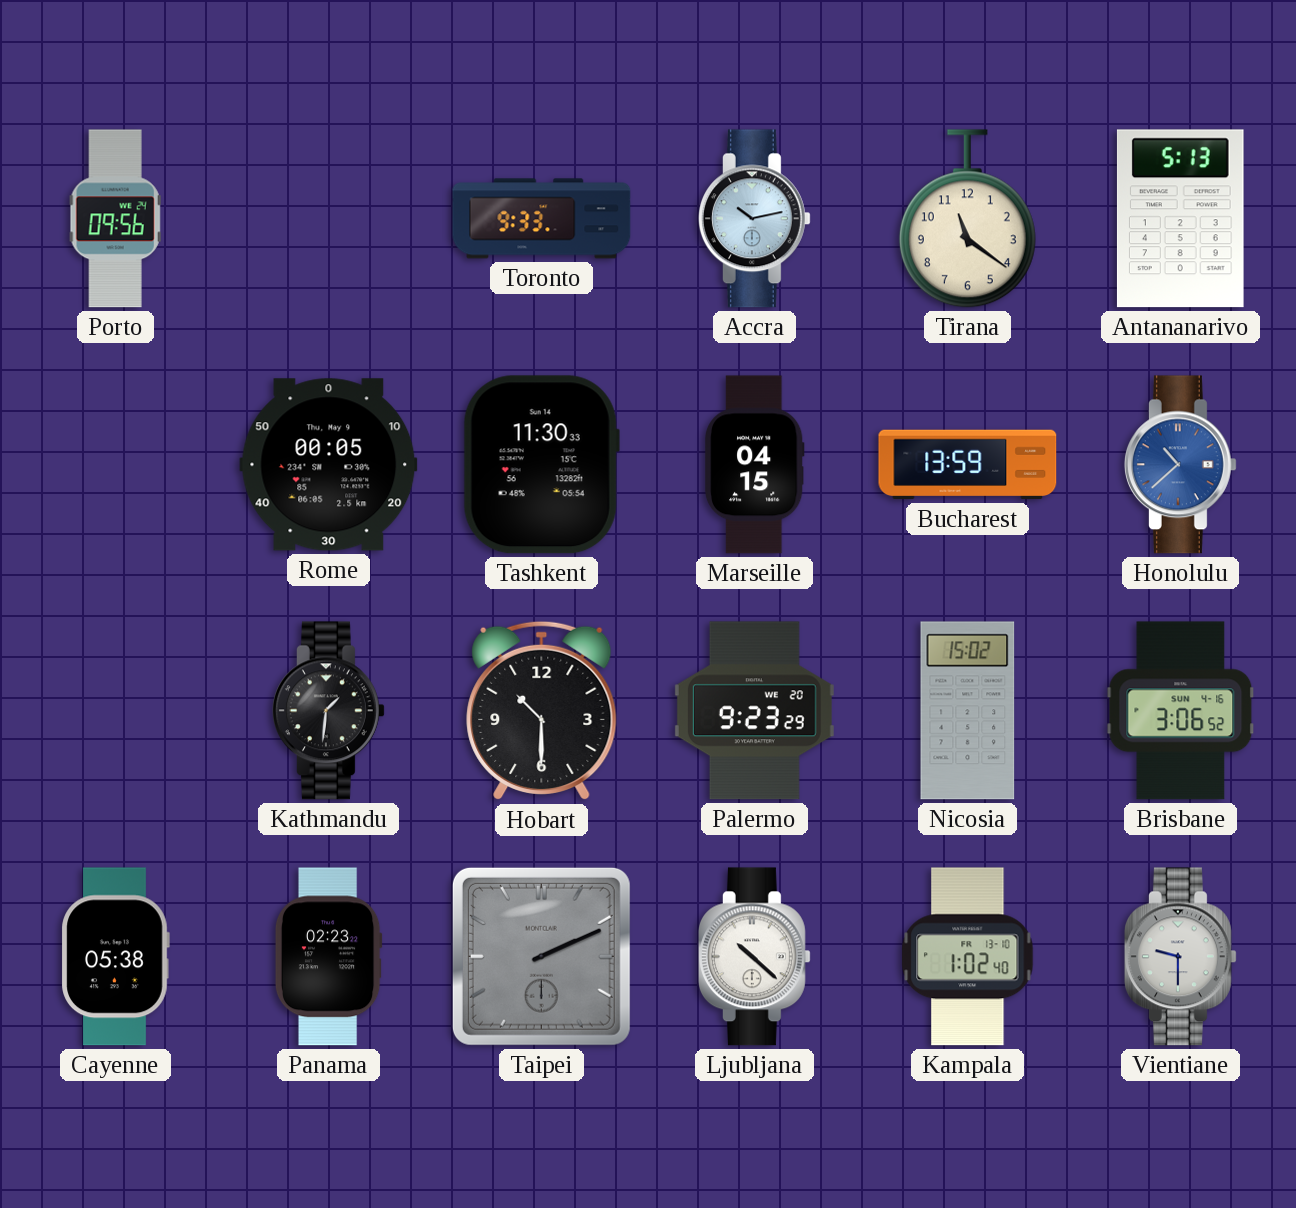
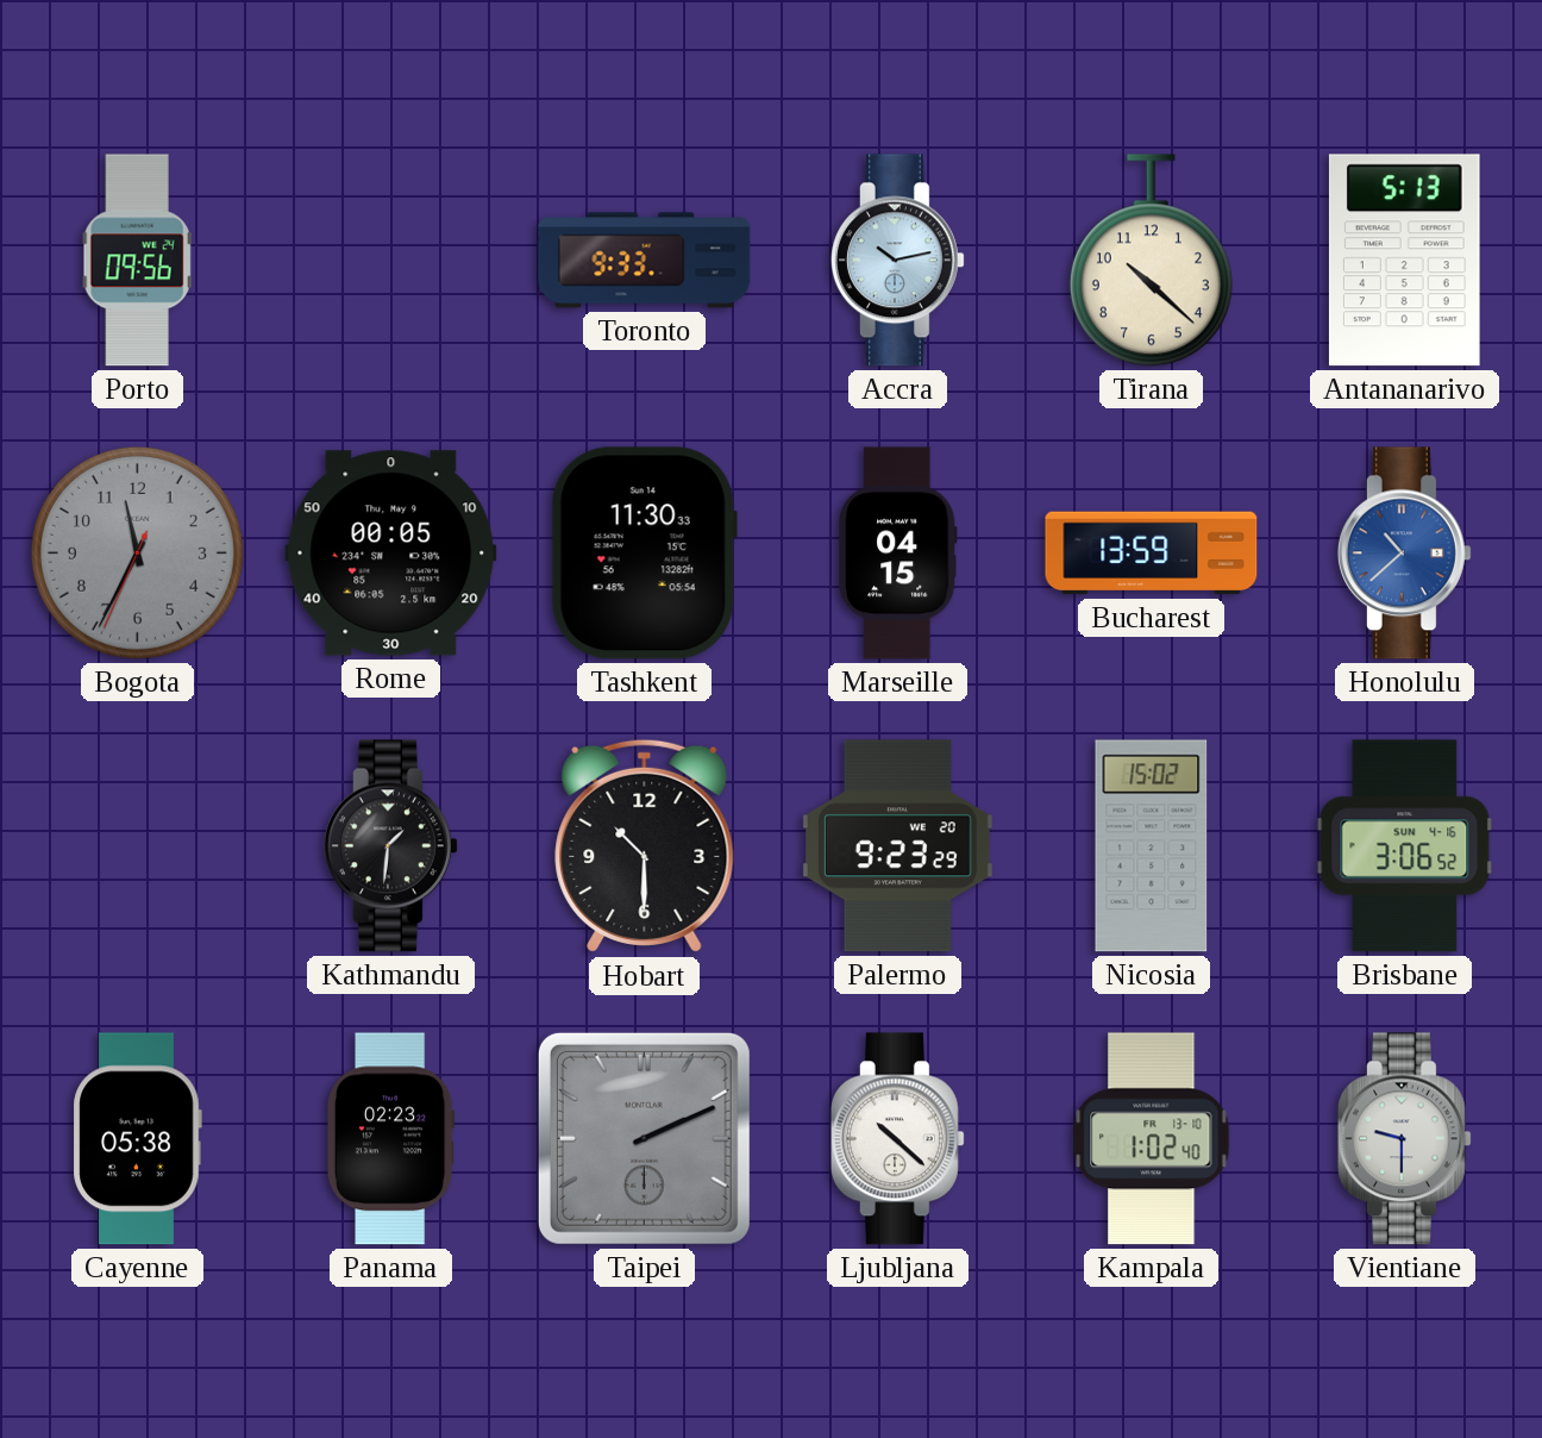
Tirana: 11:21 -> 10:22
Bogota: none -> 11:34
